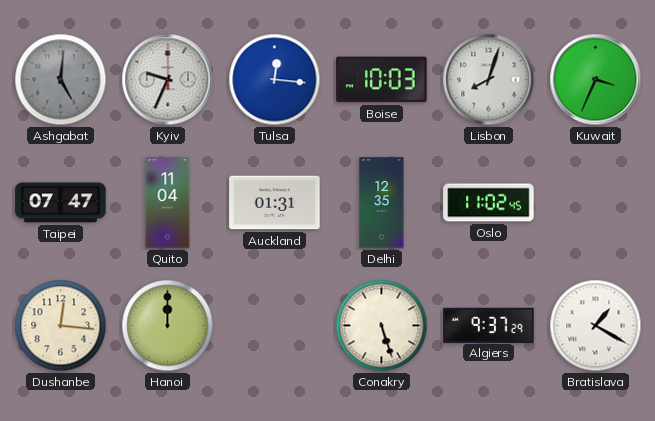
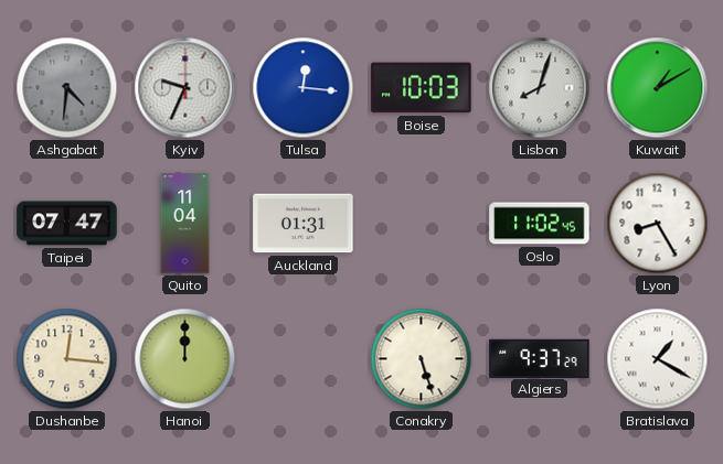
Ashgabat: 5:01 -> 4:31
Kuwait: 3:34 -> 1:10
Delhi: 12:35 -> none
Lyon: none -> 8:25
